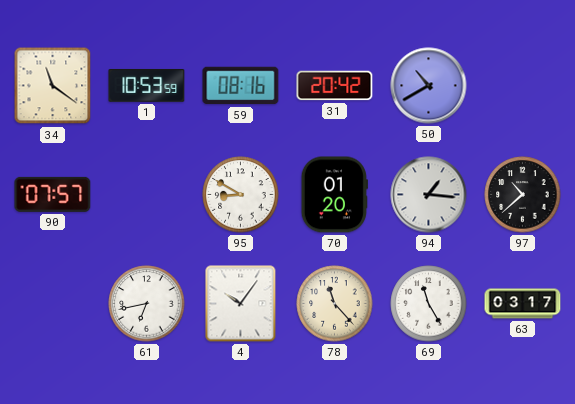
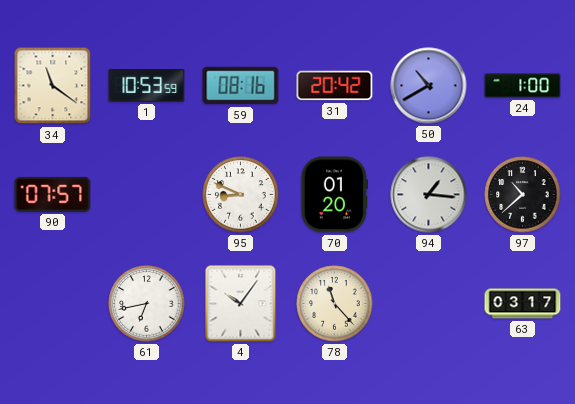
24: none -> 1:00
95: 8:50 -> 8:49
69: 11:25 -> none
